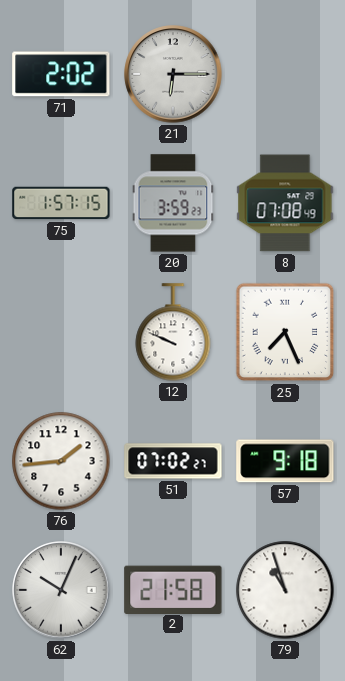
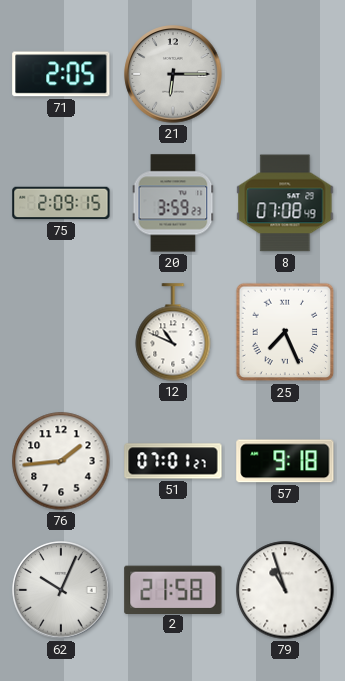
71: 2:02 -> 2:05
75: 1:57 -> 2:09
12: 9:49 -> 10:49
51: 07:02 -> 07:01
